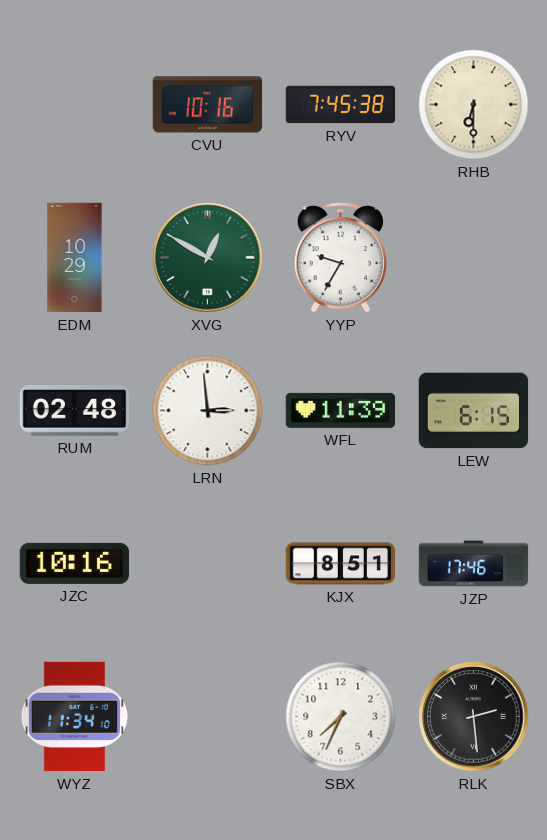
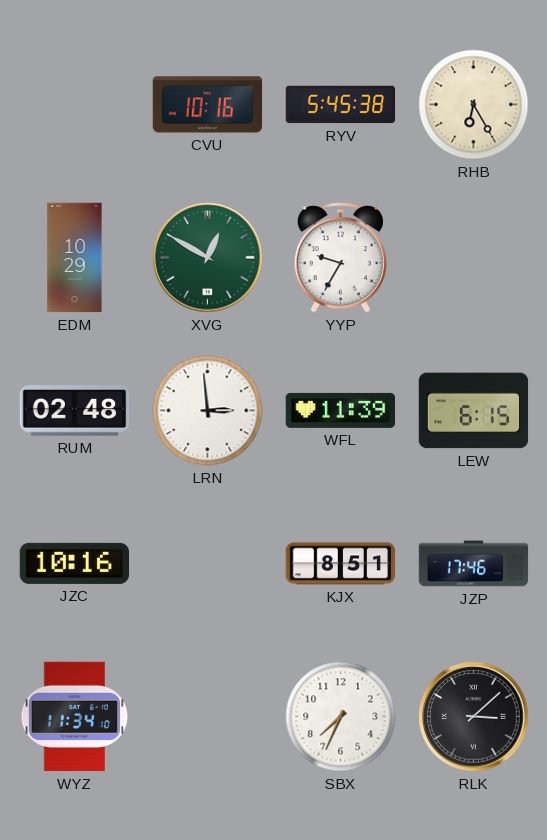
RYV: 7:45 -> 5:45
RHB: 6:30 -> 6:25
RLK: 2:29 -> 3:08
